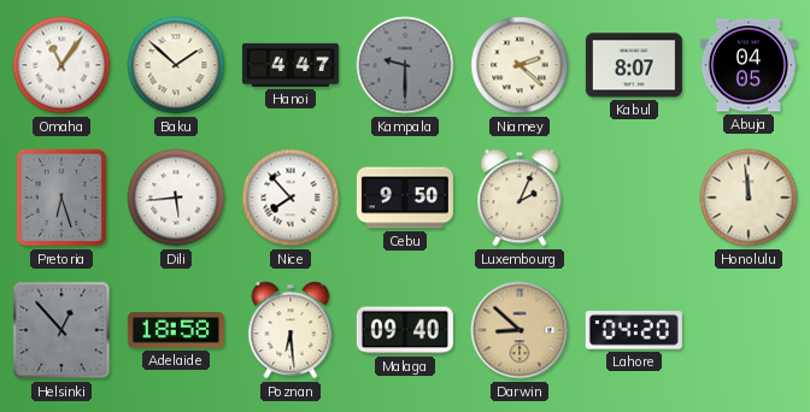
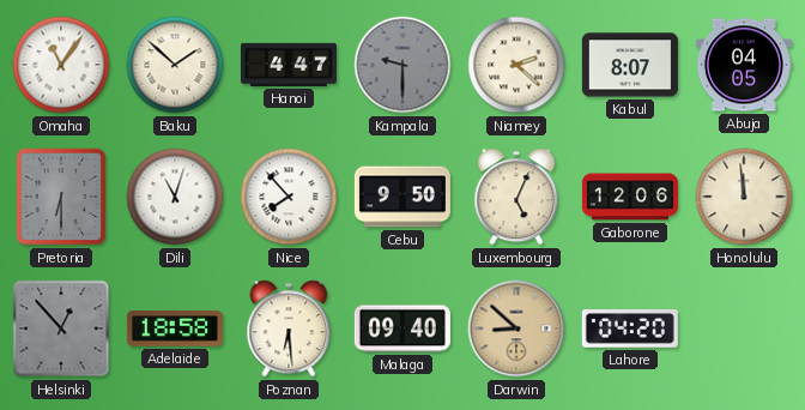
Pretoria: 6:27 -> 6:30
Dili: 5:44 -> 11:03
Luxembourg: 2:04 -> 5:04
Gaborone: none -> 12:06
